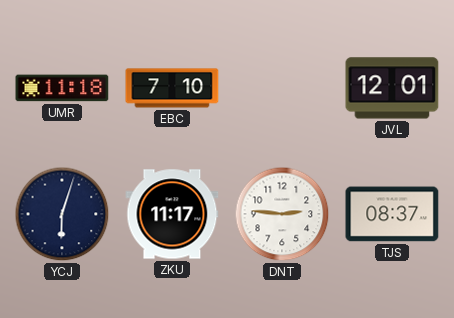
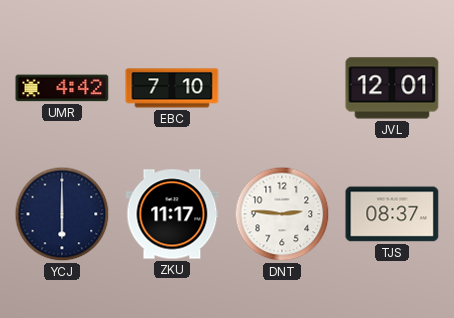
UMR: 11:18 -> 4:42
YCJ: 6:03 -> 6:00
